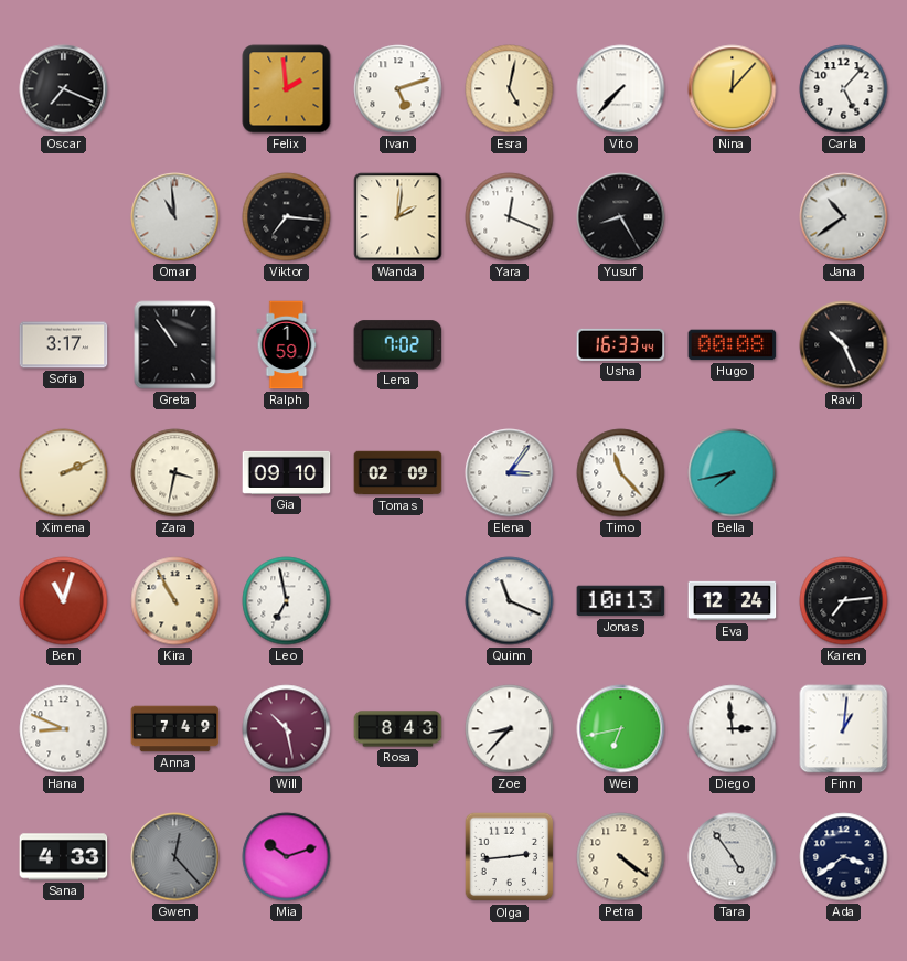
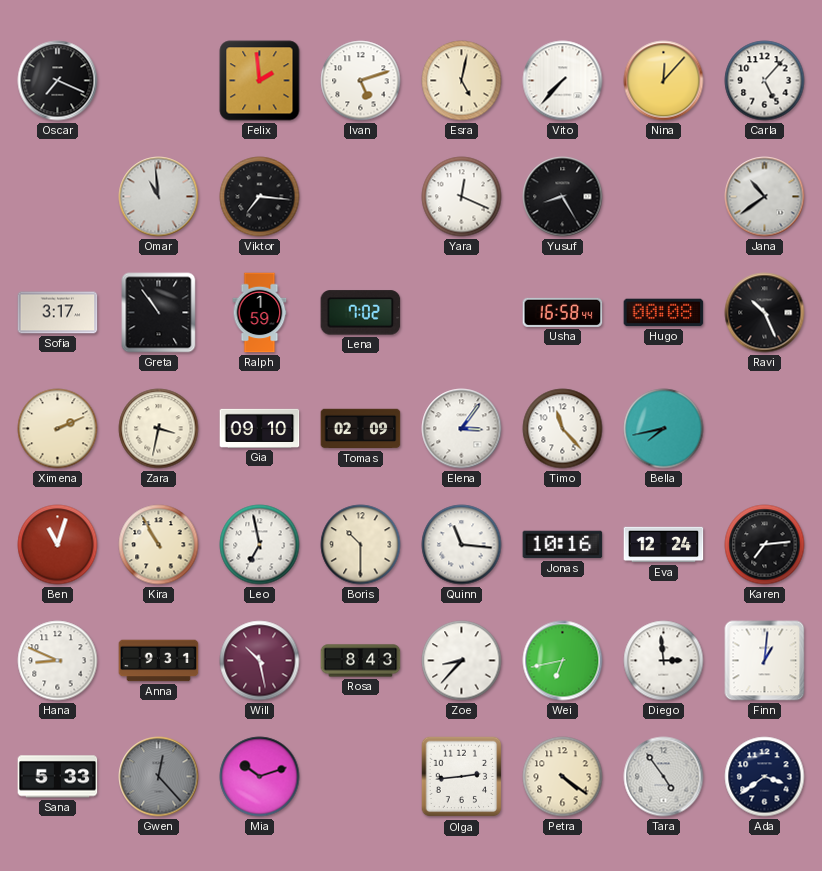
Wanda: 2:01 -> none
Usha: 16:33 -> 16:58
Boris: none -> 10:30
Quinn: 11:19 -> 11:16
Jonas: 10:13 -> 10:16
Anna: 7:49 -> 9:31
Sana: 4:33 -> 5:33
